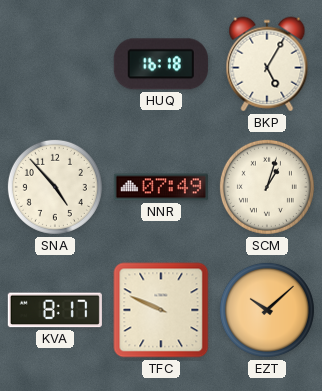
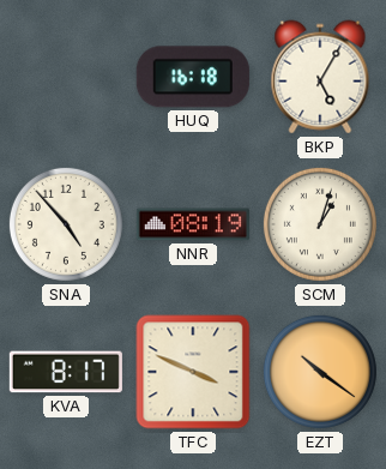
NNR: 07:49 -> 08:19
TFC: 9:49 -> 3:49
EZT: 10:08 -> 10:21
